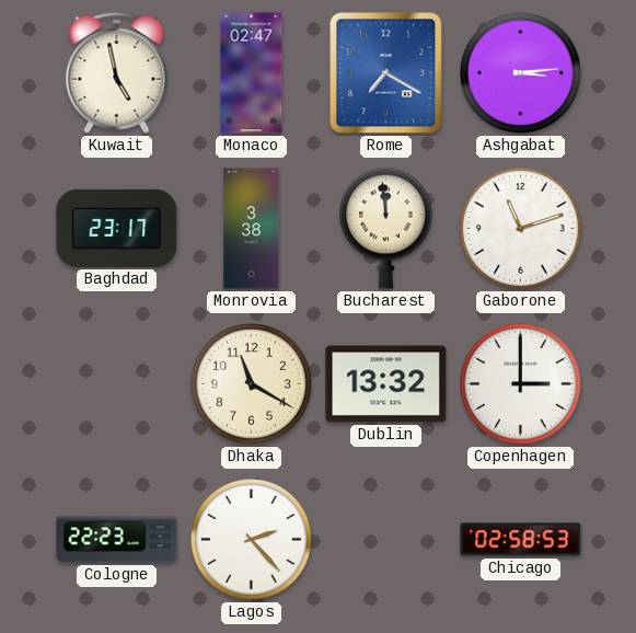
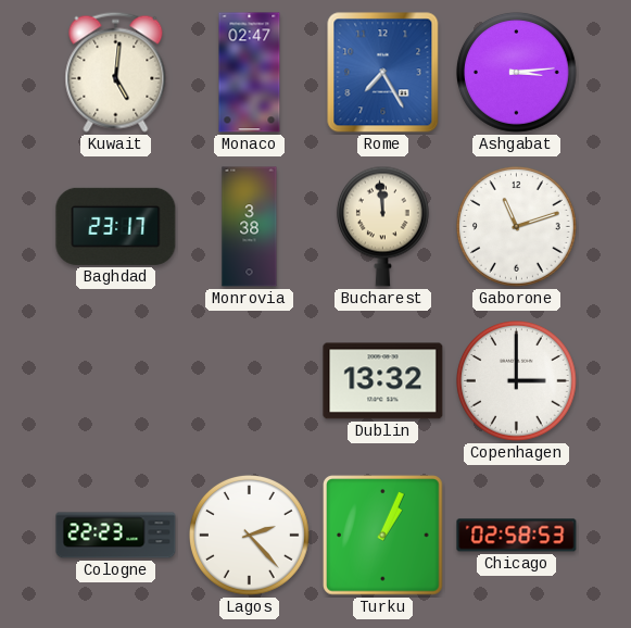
Kuwait: 4:58 -> 5:01
Rome: 7:20 -> 7:25
Dhaka: 11:20 -> none
Turku: none -> 1:04
